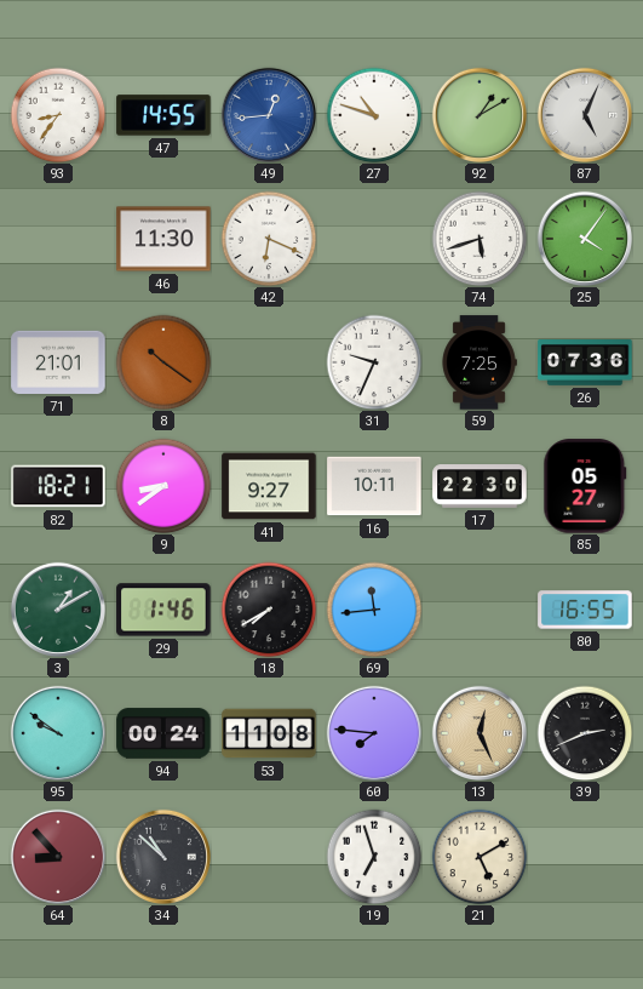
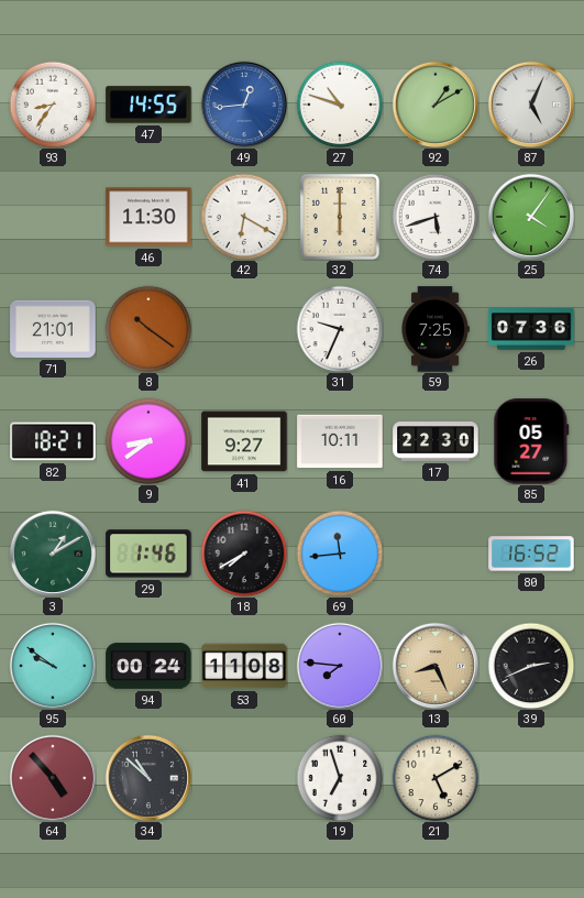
42: 6:19 -> 6:20
32: none -> 6:00
80: 16:55 -> 16:52
13: 12:26 -> 8:26
64: 8:53 -> 4:53
